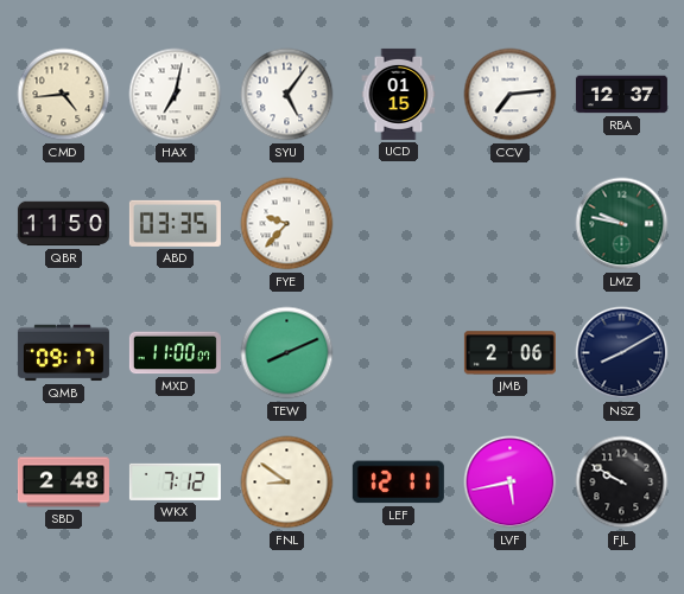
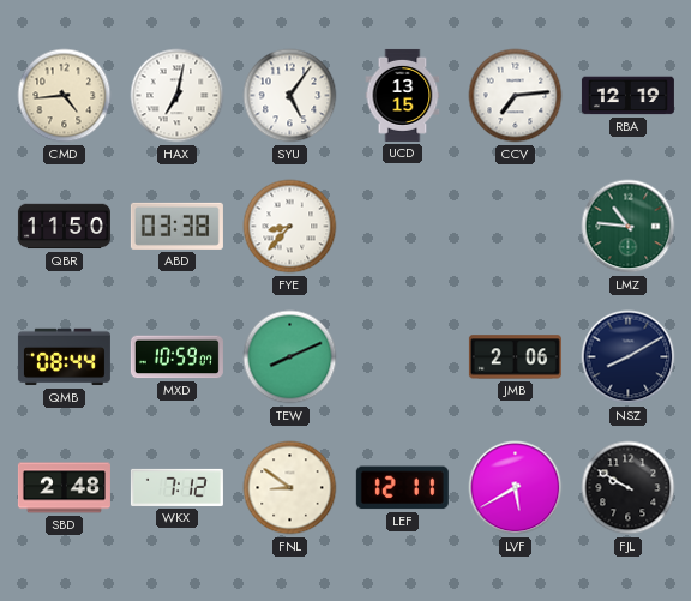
UCD: 01:15 -> 13:15
RBA: 12:37 -> 12:19
ABD: 03:35 -> 03:38
FYE: 9:37 -> 8:37
LMZ: 9:47 -> 10:46
QMB: 09:17 -> 08:44
MXD: 11:00 -> 10:59
LVF: 5:43 -> 5:40
